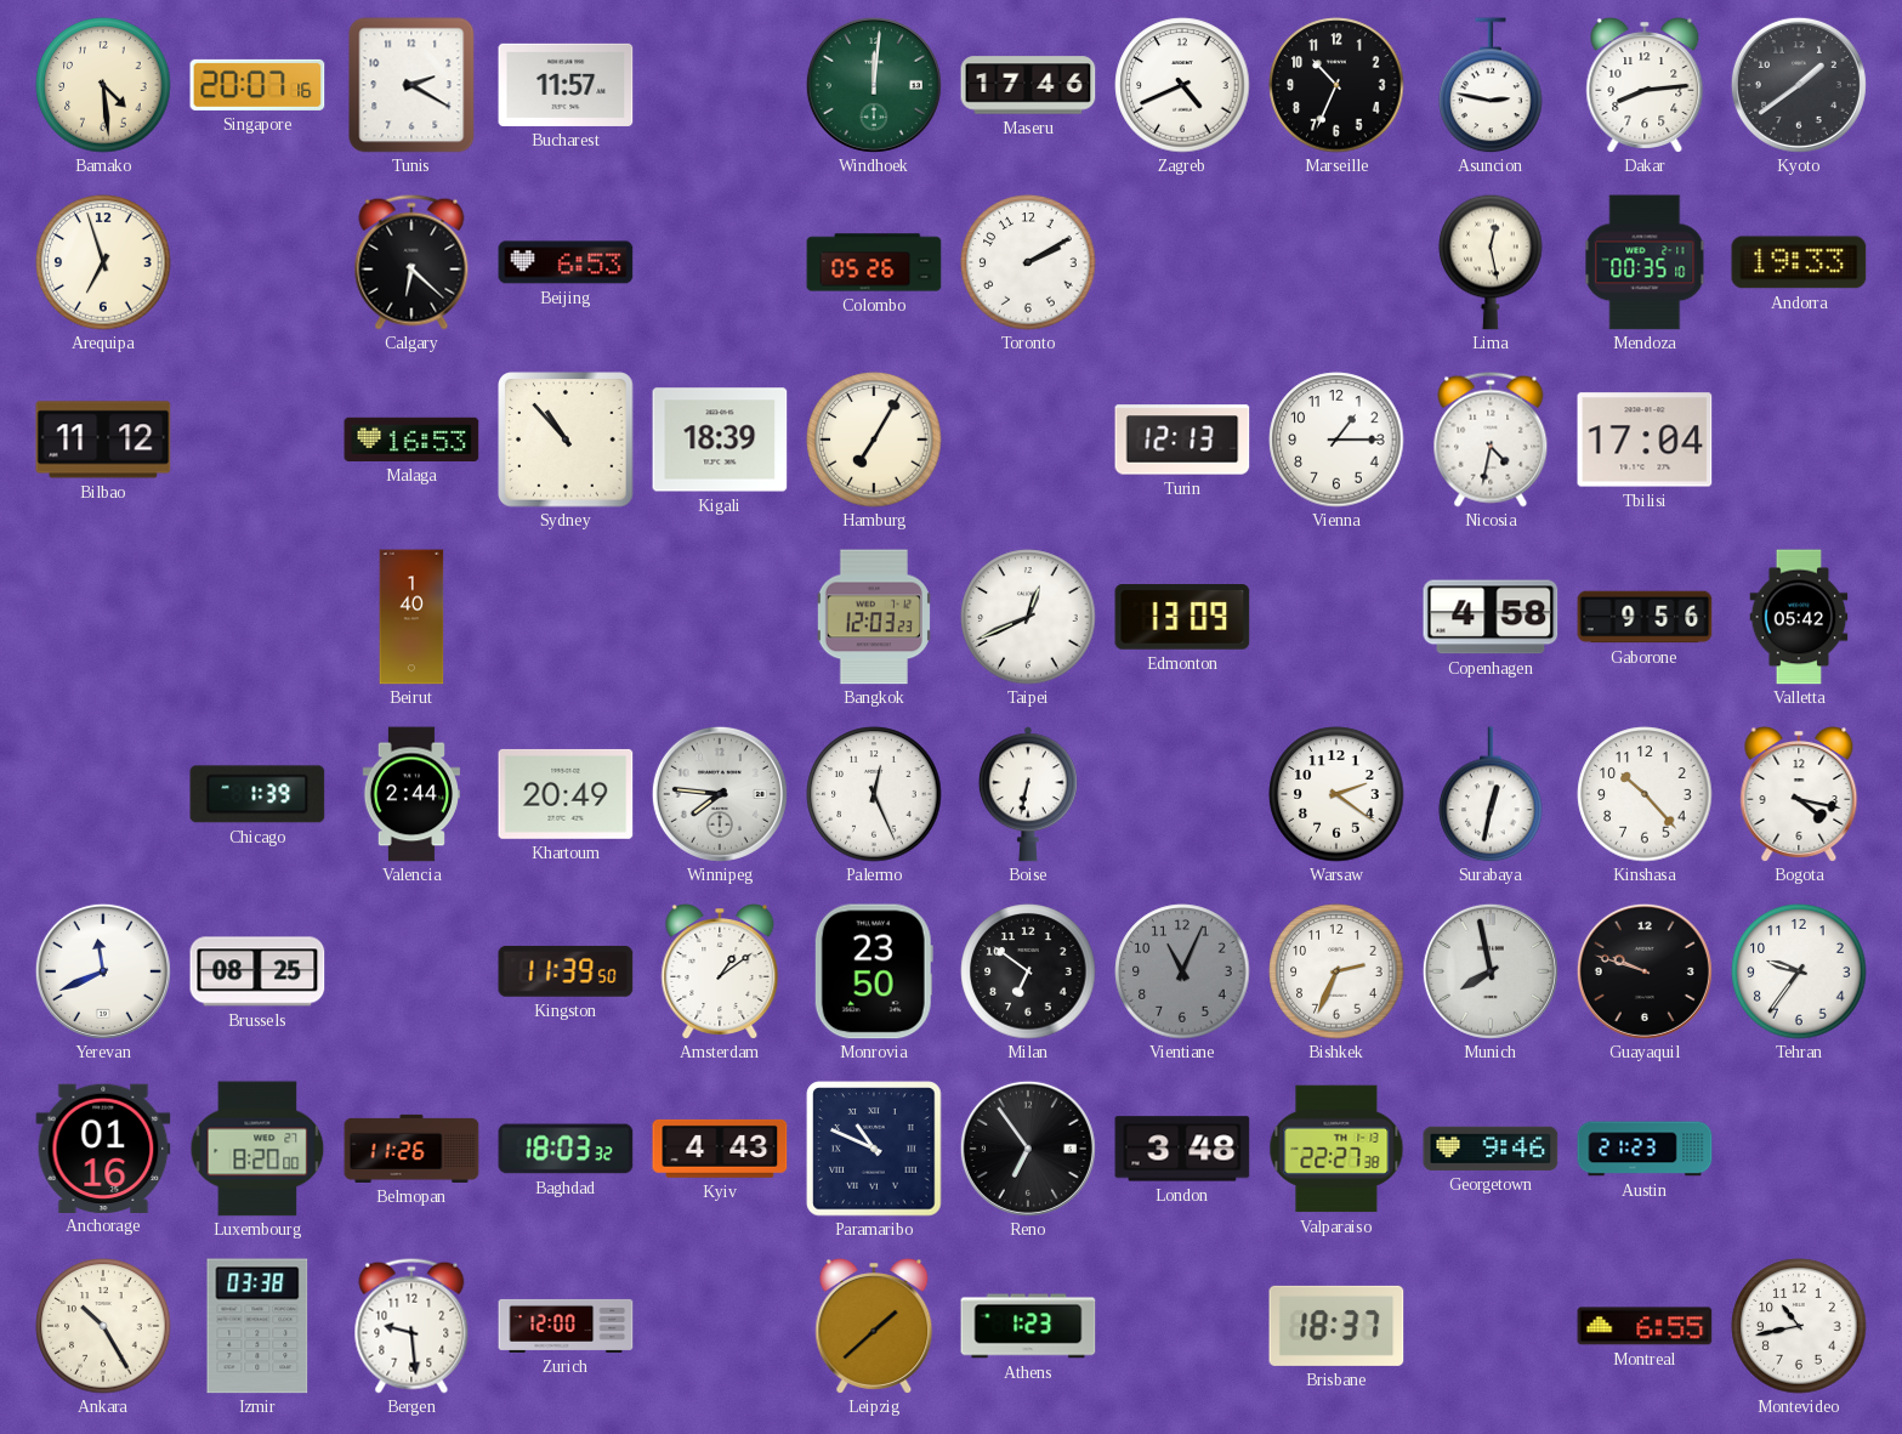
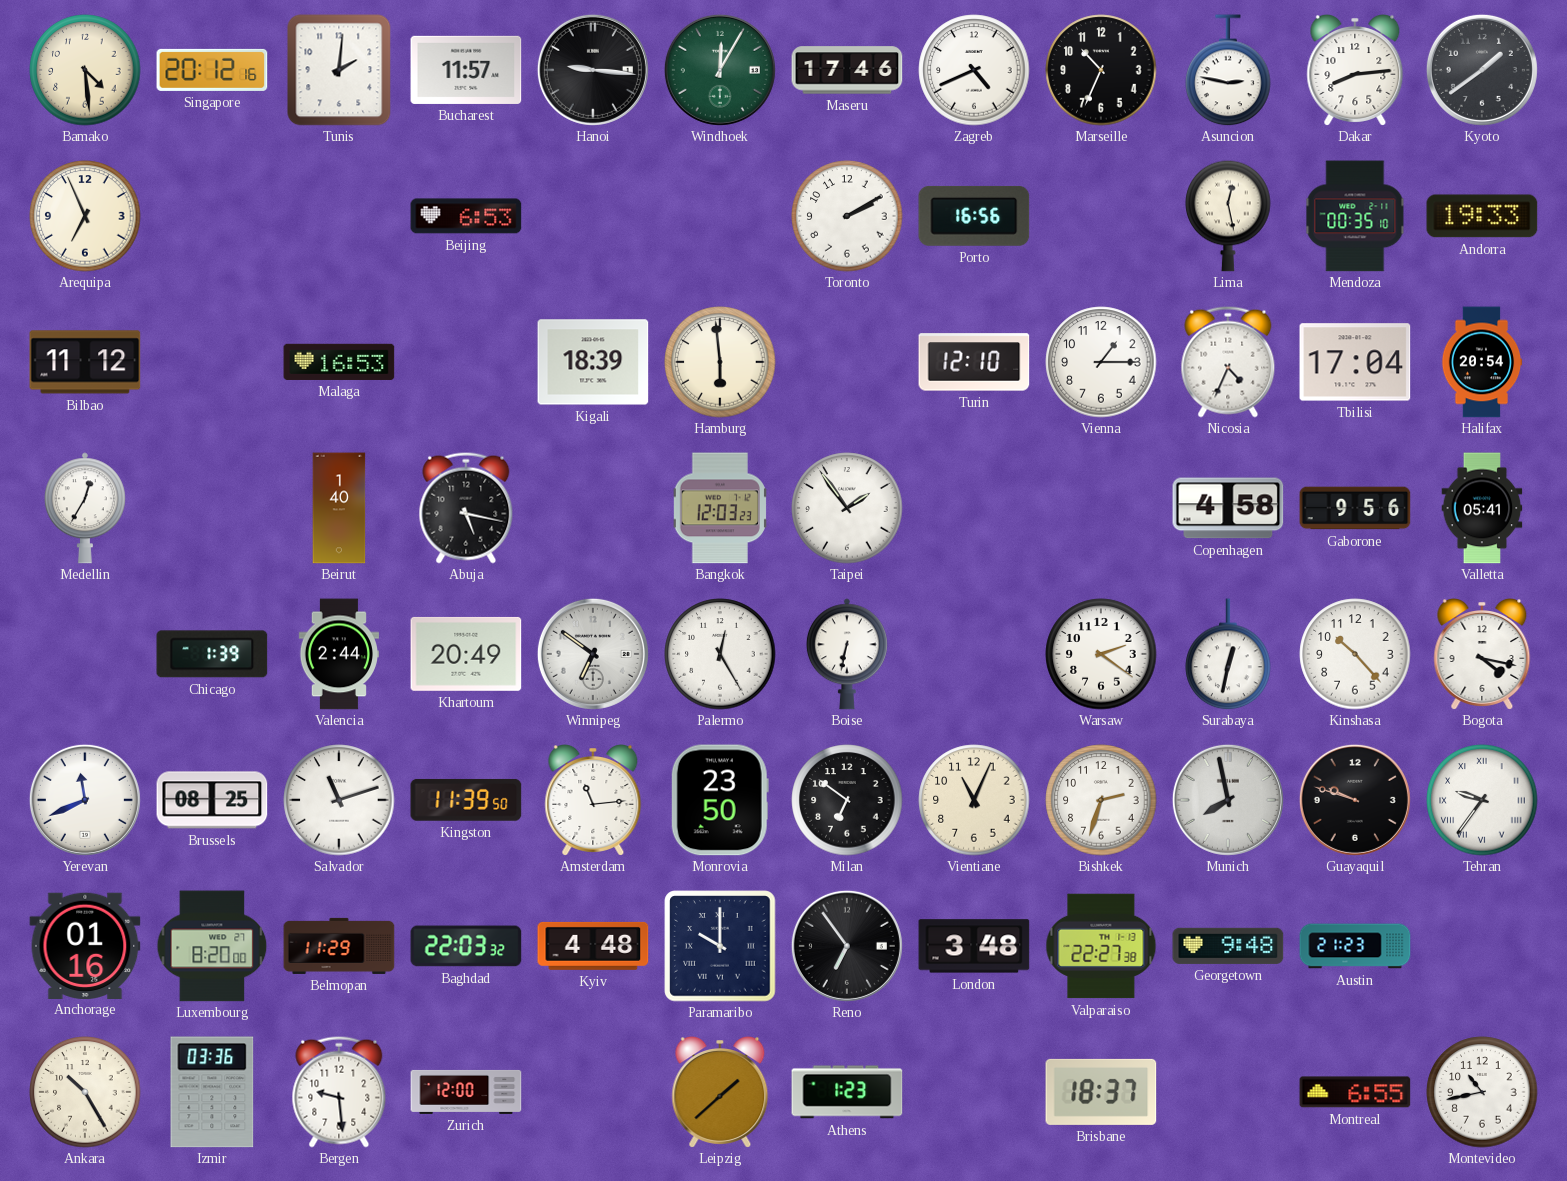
Singapore: 20:07 -> 20:12
Tunis: 2:20 -> 2:01
Hanoi: none -> 9:16
Windhoek: 12:01 -> 12:05
Arequipa: 6:57 -> 6:56
Calgary: 6:22 -> none
Colombo: 05:26 -> none
Porto: none -> 16:56
Sydney: 10:53 -> none
Hamburg: 7:05 -> 5:59
Turin: 12:13 -> 12:10
Nicosia: 4:32 -> 4:34
Halifax: none -> 20:54
Medellin: none -> 12:35
Abuja: none -> 5:17
Taipei: 12:41 -> 1:54
Edmonton: 13:09 -> none
Valletta: 05:42 -> 05:41
Winnipeg: 7:46 -> 6:51
Palermo: 12:26 -> 12:25
Salvador: none -> 11:12
Amsterdam: 1:09 -> 11:14
Vientiane dial: grey -> cream
Bishkek: 2:34 -> 2:33
Tehran numerals: Arabic -> Roman
Belmopan: 11:26 -> 11:29
Baghdad: 18:03 -> 22:03
Kyiv: 4:43 -> 4:48
Paramaribo: 10:49 -> 10:00
Georgetown: 9:46 -> 9:48
Izmir: 03:38 -> 03:36
